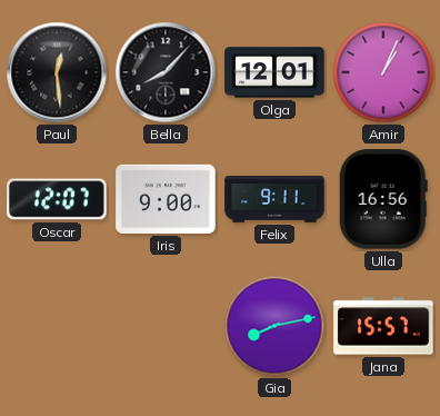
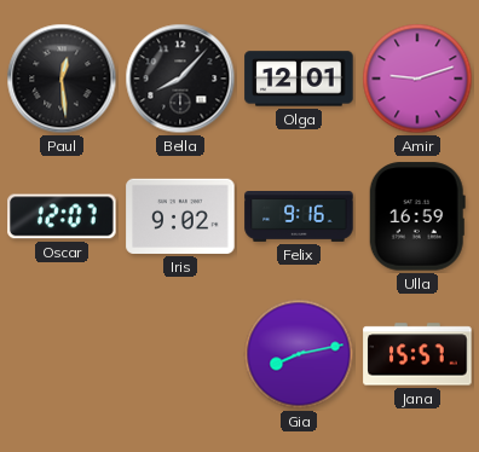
Amir: 1:04 -> 9:12
Iris: 9:00 -> 9:02
Felix: 9:11 -> 9:16
Ulla: 16:56 -> 16:59
